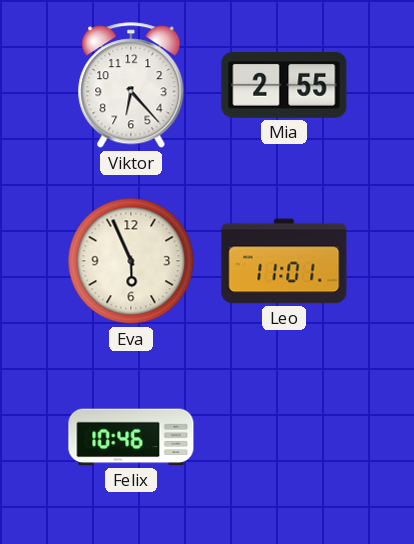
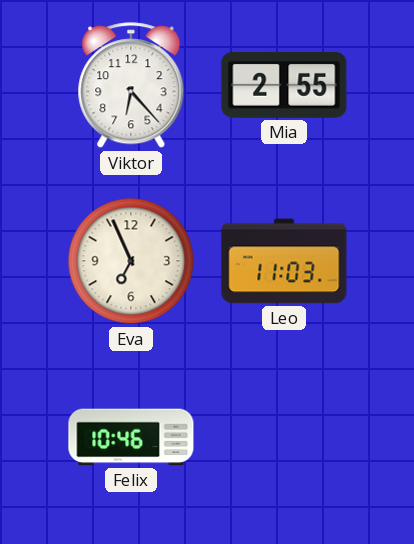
Eva: 5:56 -> 6:56
Leo: 11:01 -> 11:03
